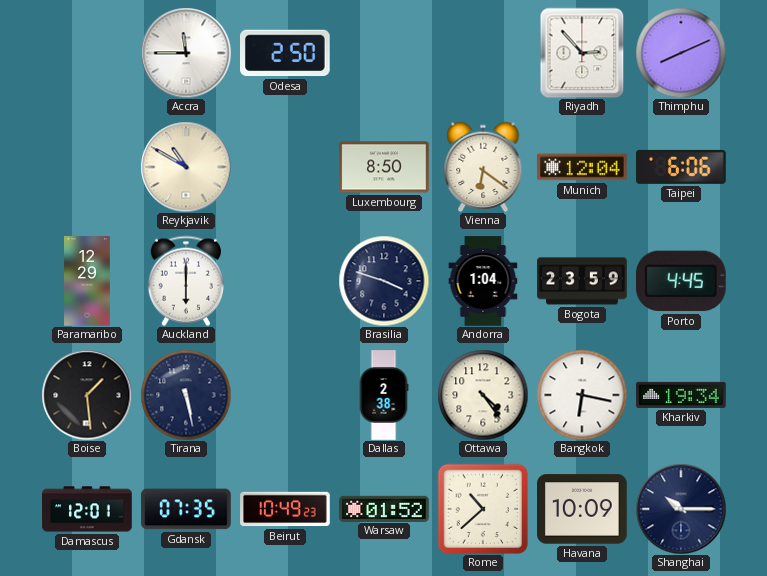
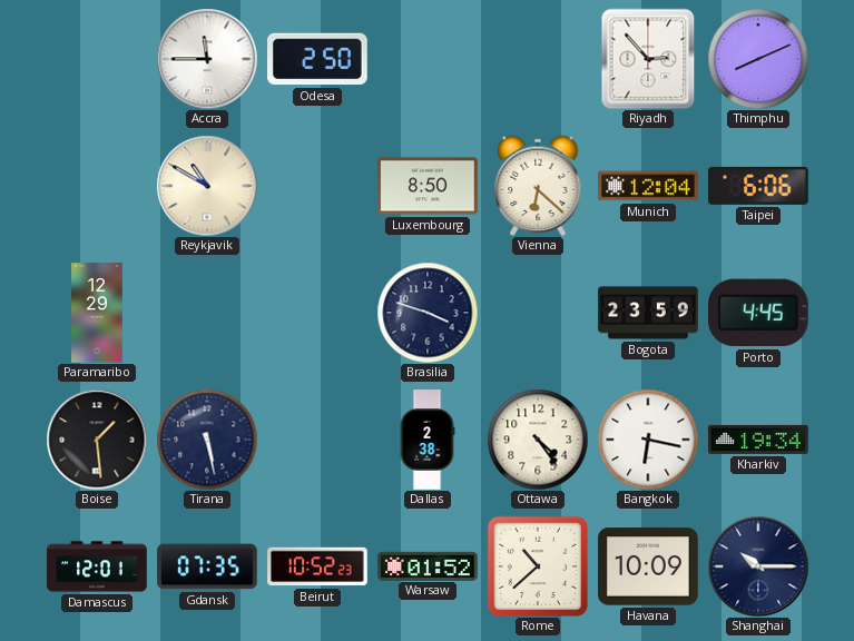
Vienna: 6:21 -> 6:22
Auckland: 6:00 -> none
Andorra: 1:04 -> none
Beirut: 10:49 -> 10:52
